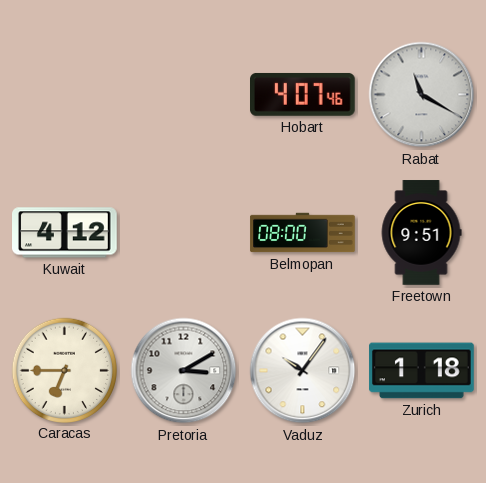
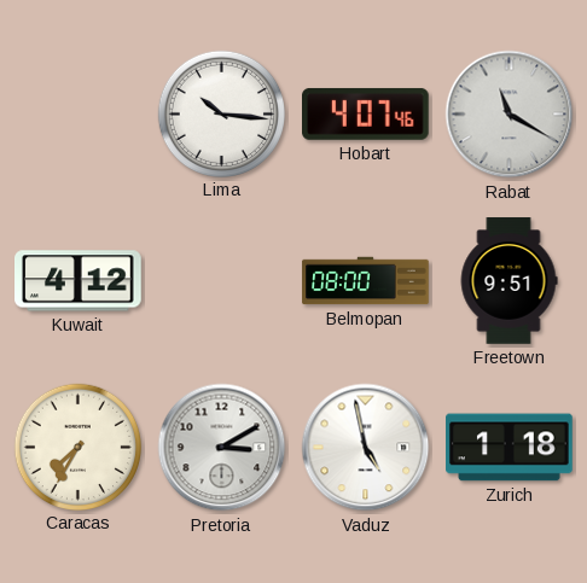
Lima: none -> 10:16
Caracas: 6:45 -> 7:35
Vaduz: 10:06 -> 4:58
